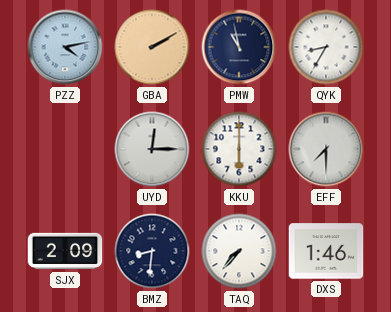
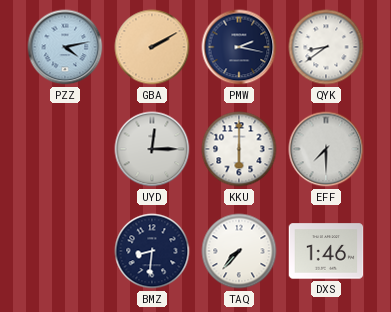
PMW: 10:58 -> 2:17
QYK: 8:35 -> 8:39
SJX: 2:09 -> none
